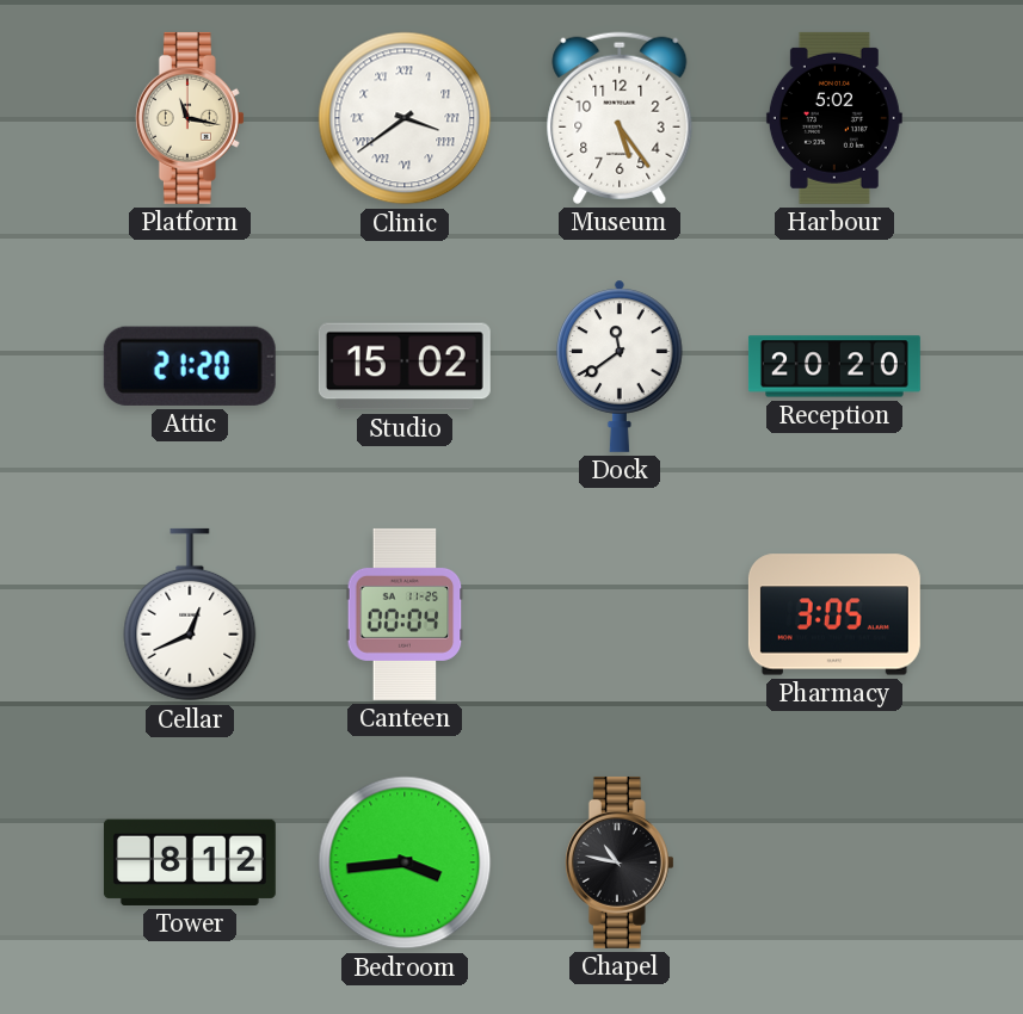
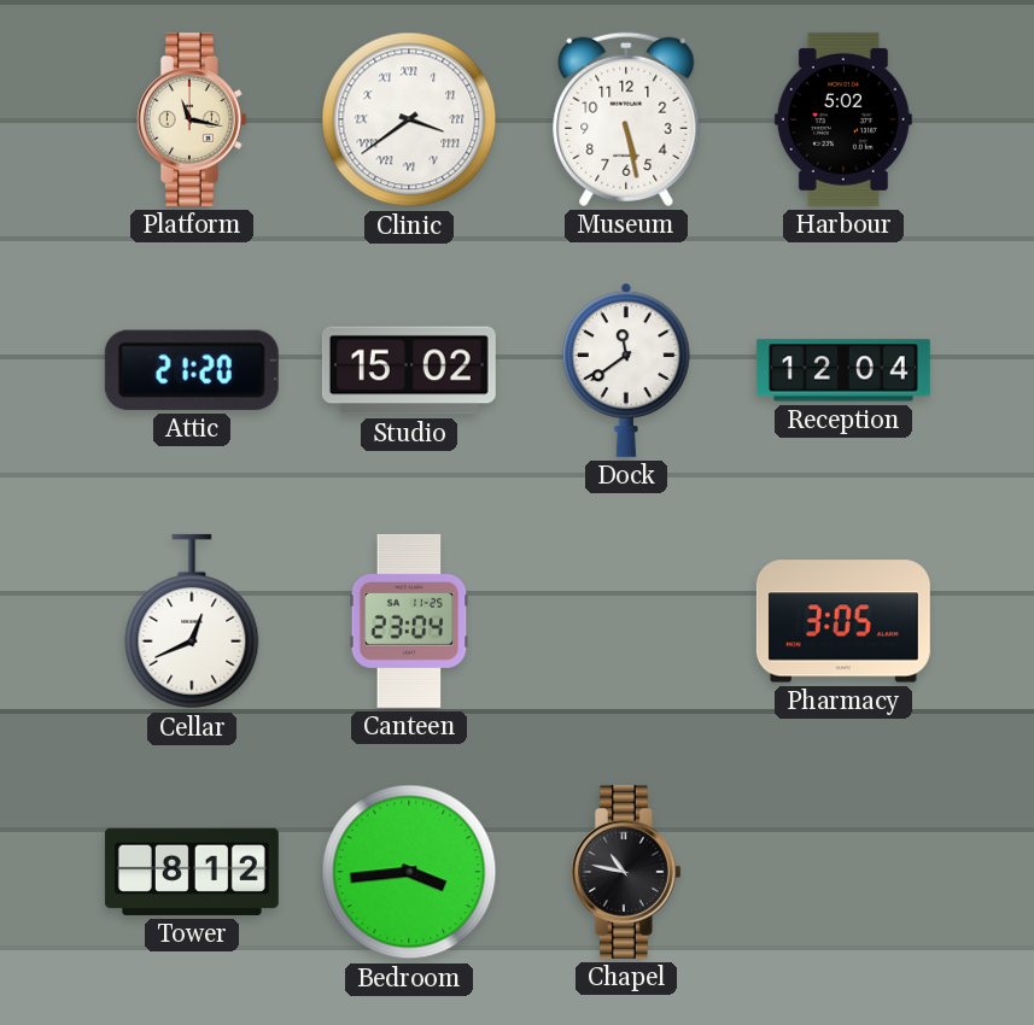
Museum: 5:24 -> 5:28
Reception: 20:20 -> 12:04
Canteen: 00:04 -> 23:04
